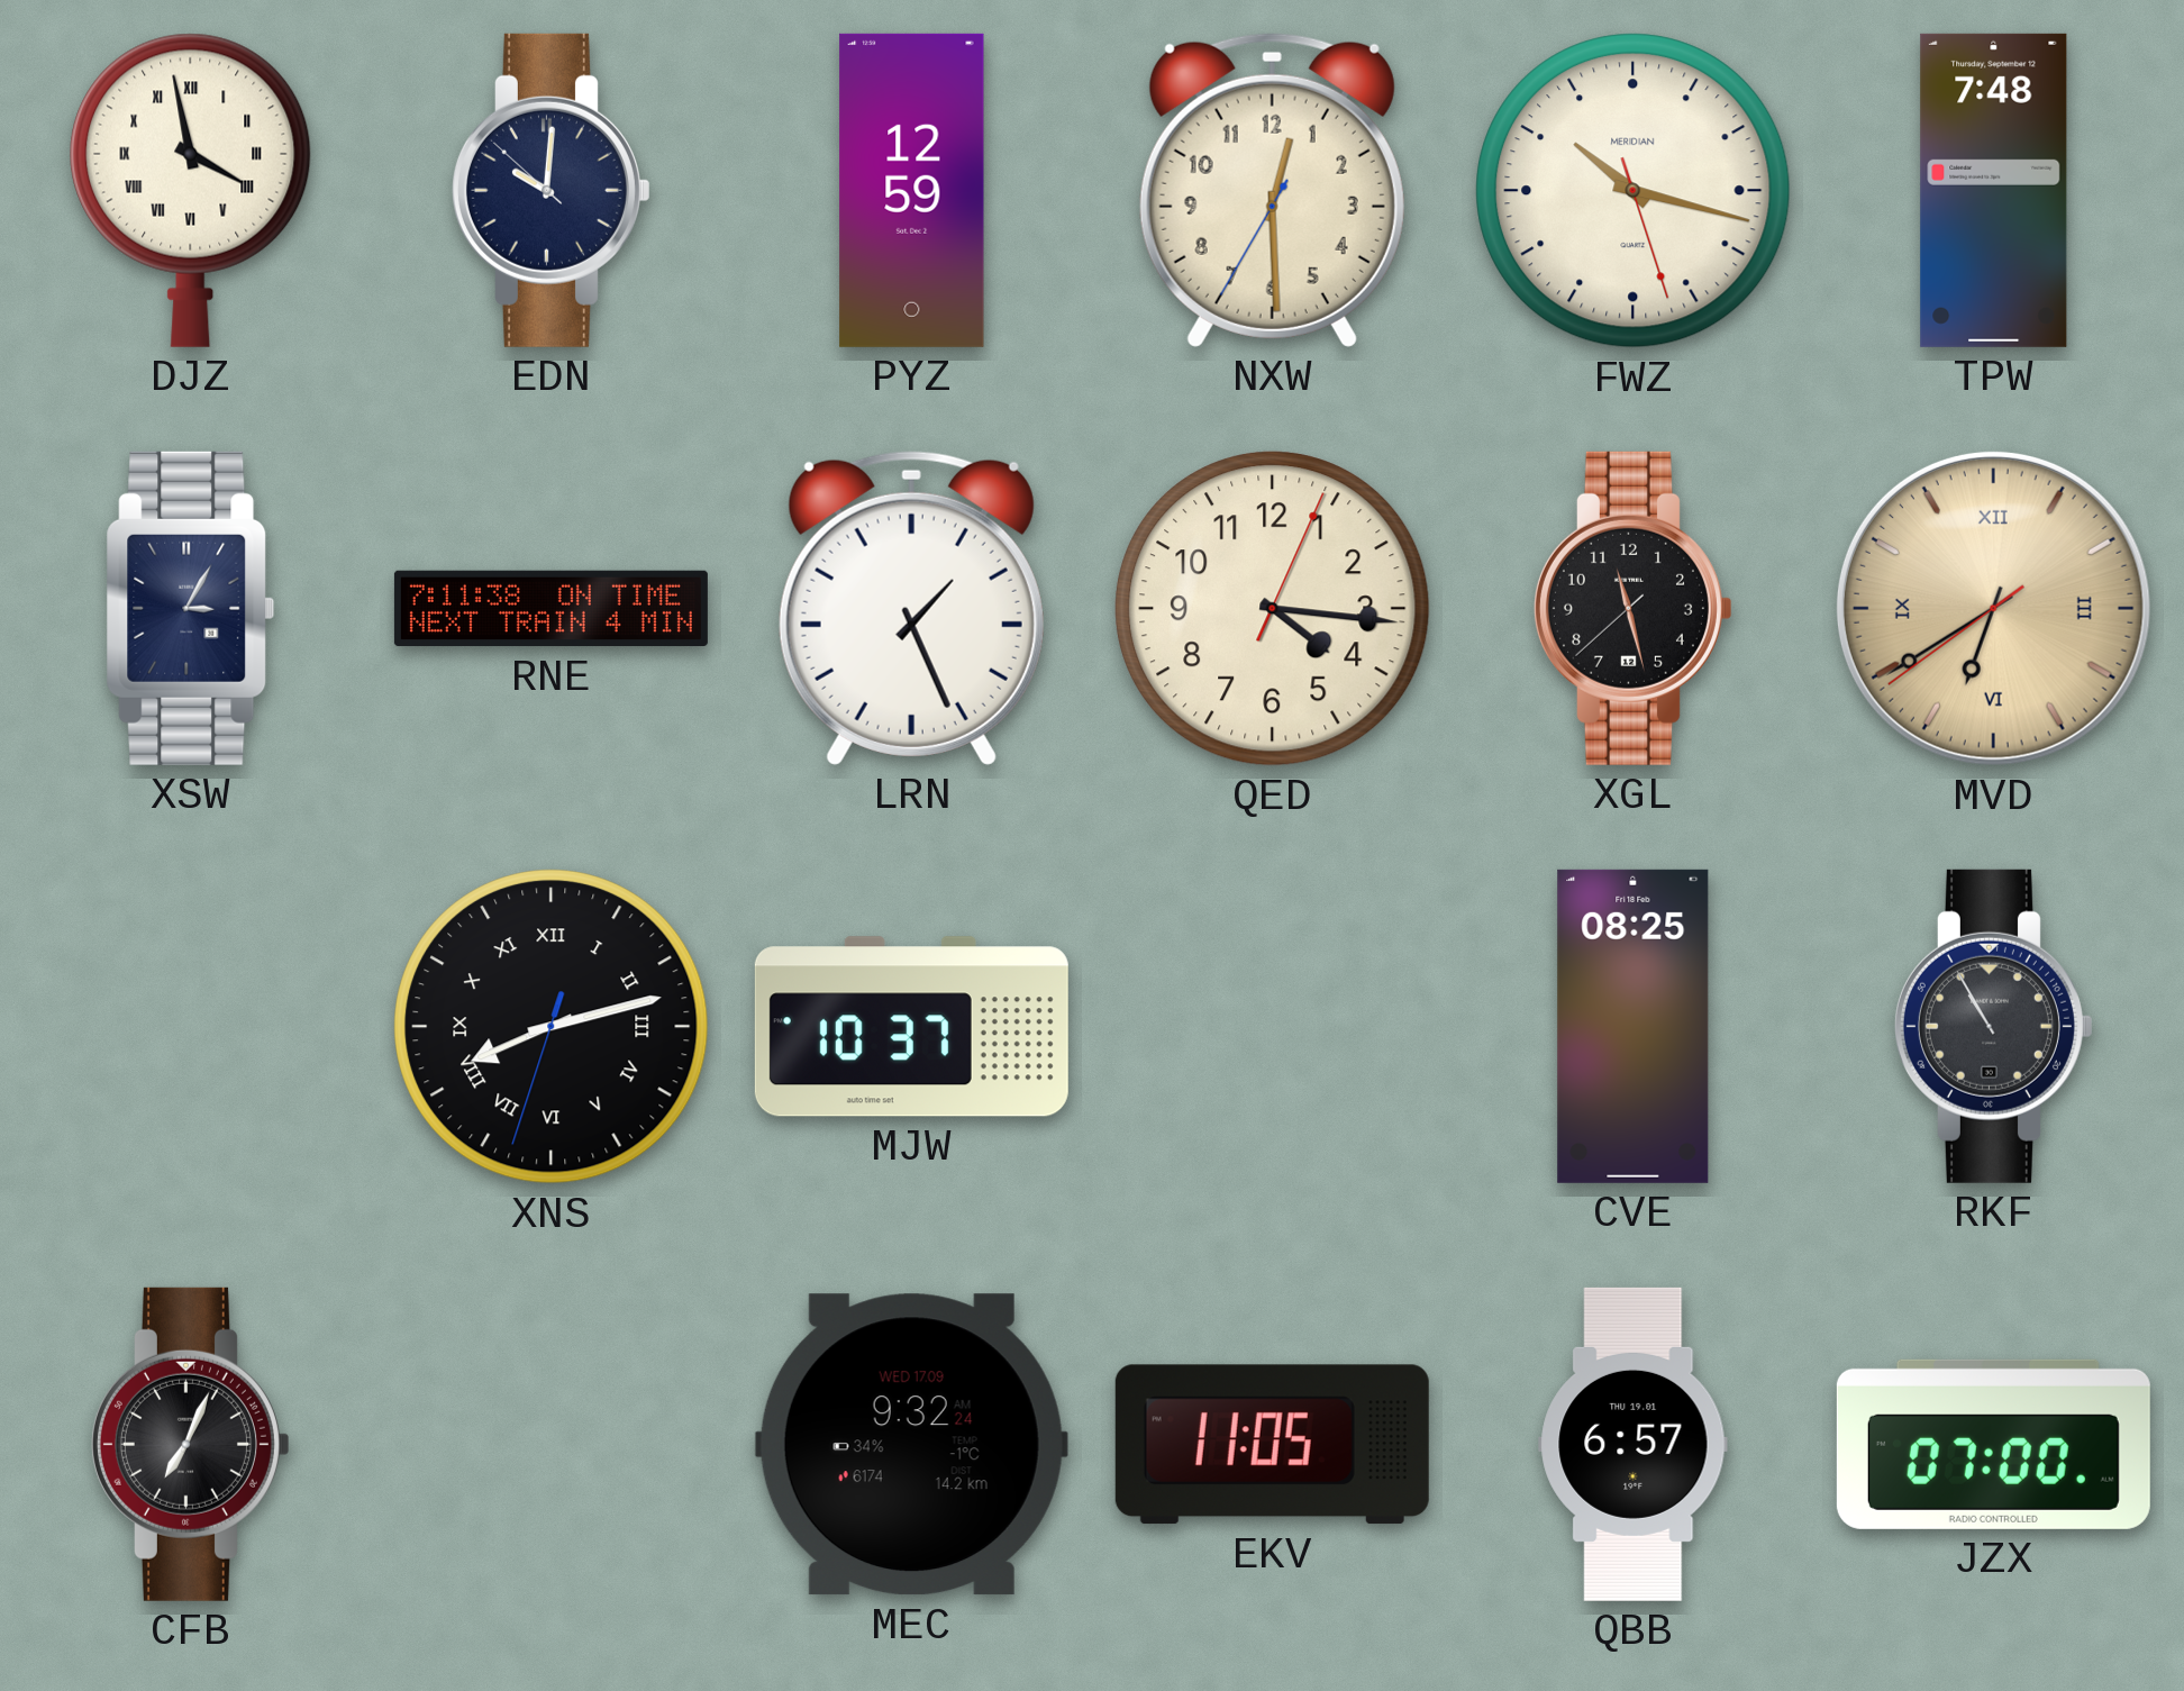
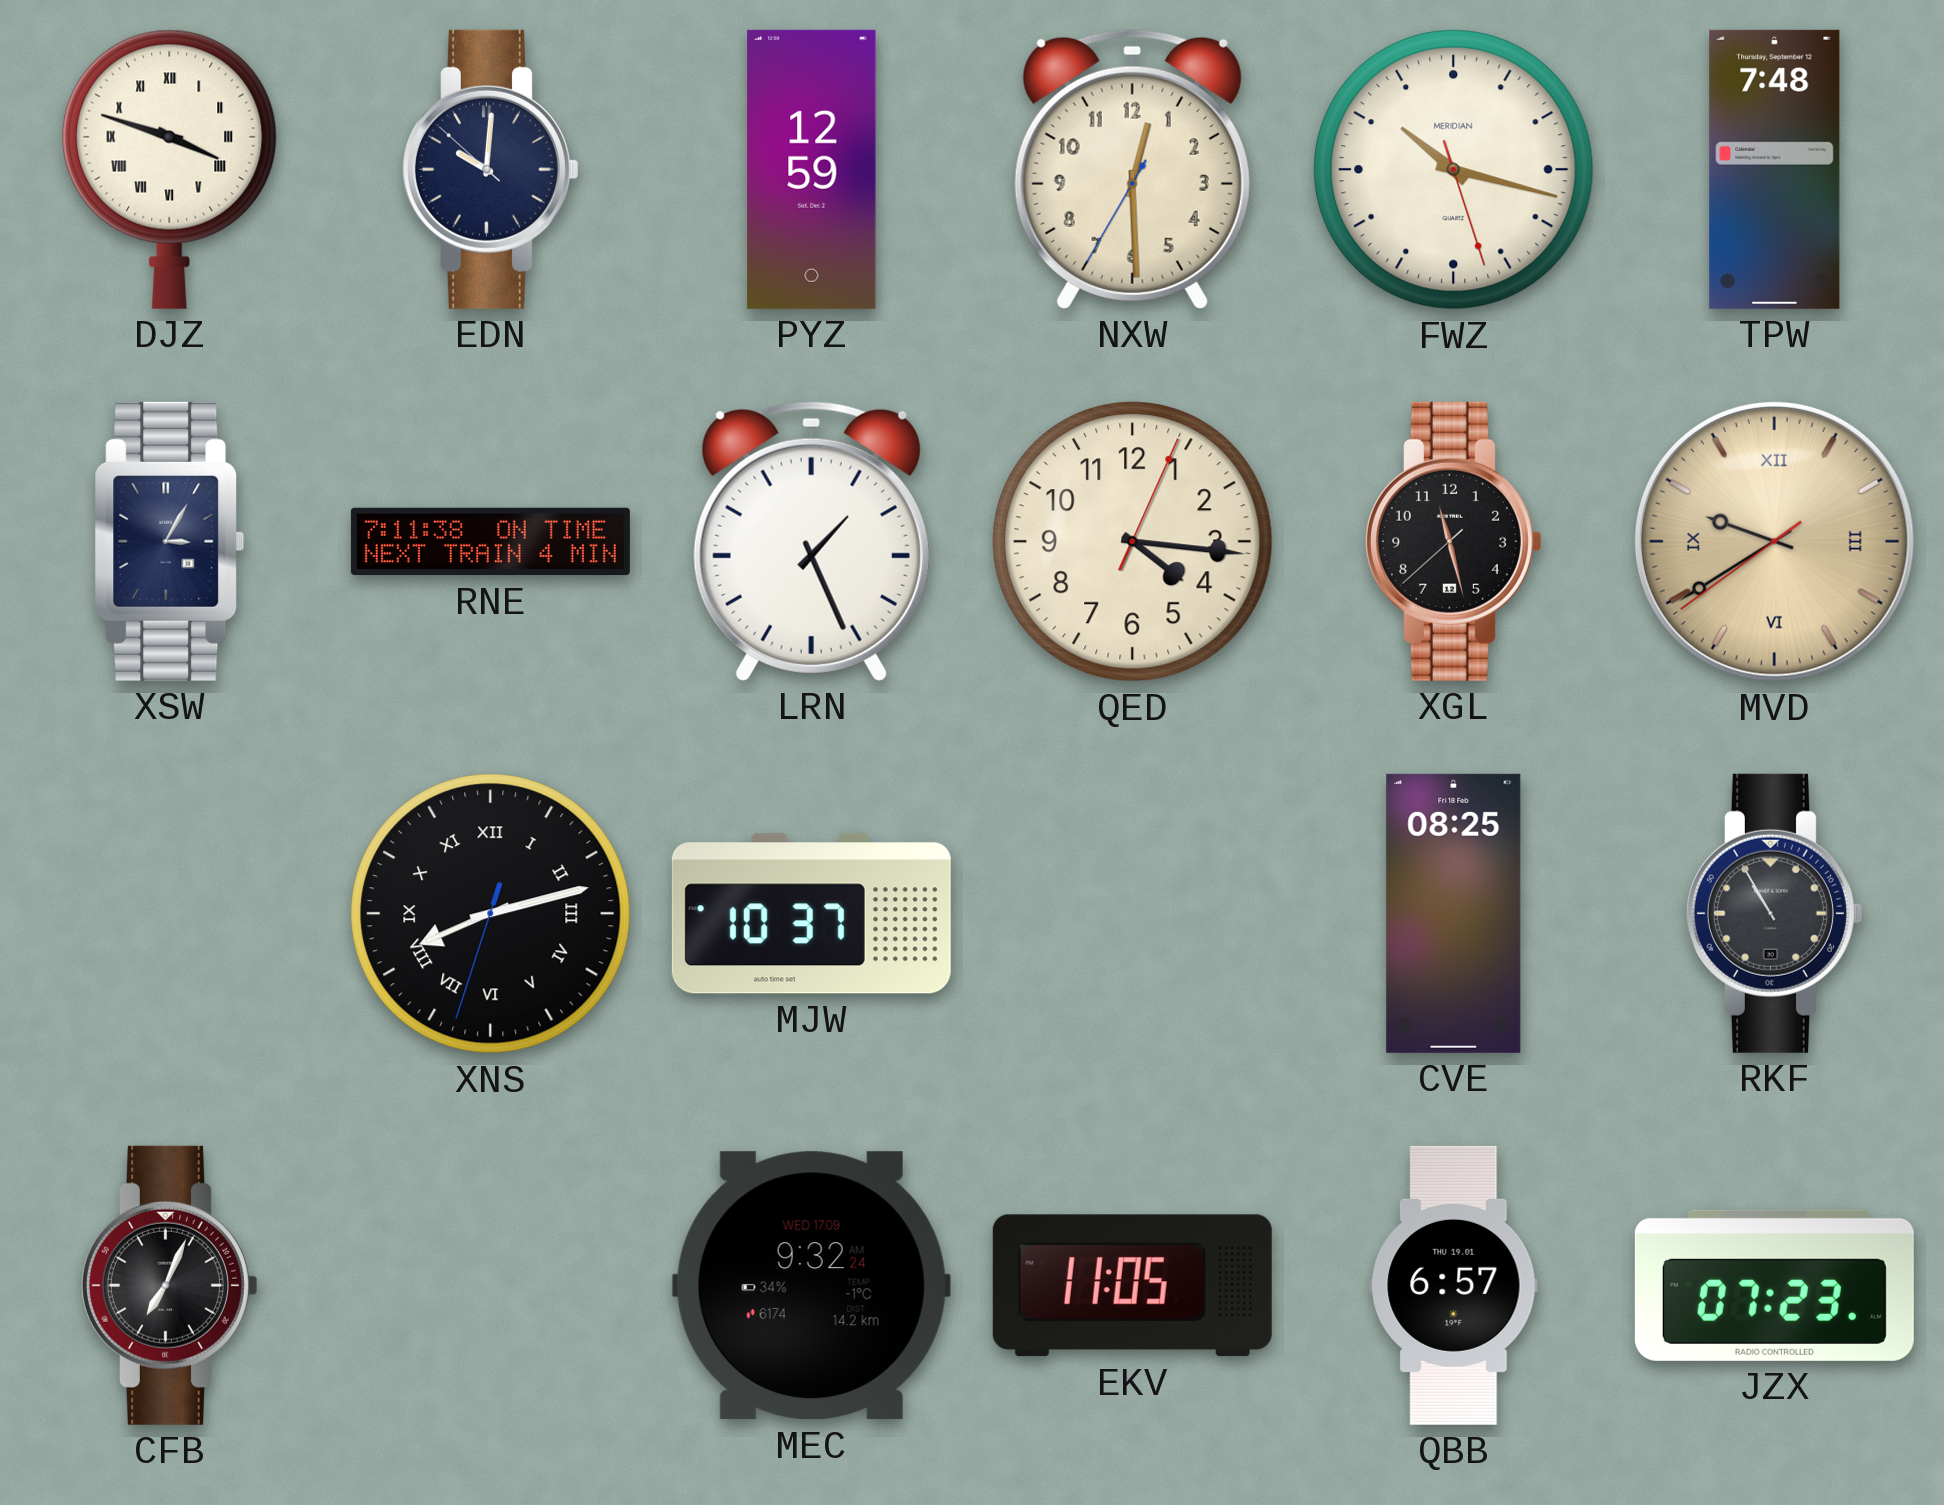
DJZ: 3:58 -> 3:48
MVD: 6:39 -> 9:39
JZX: 07:00 -> 07:23
